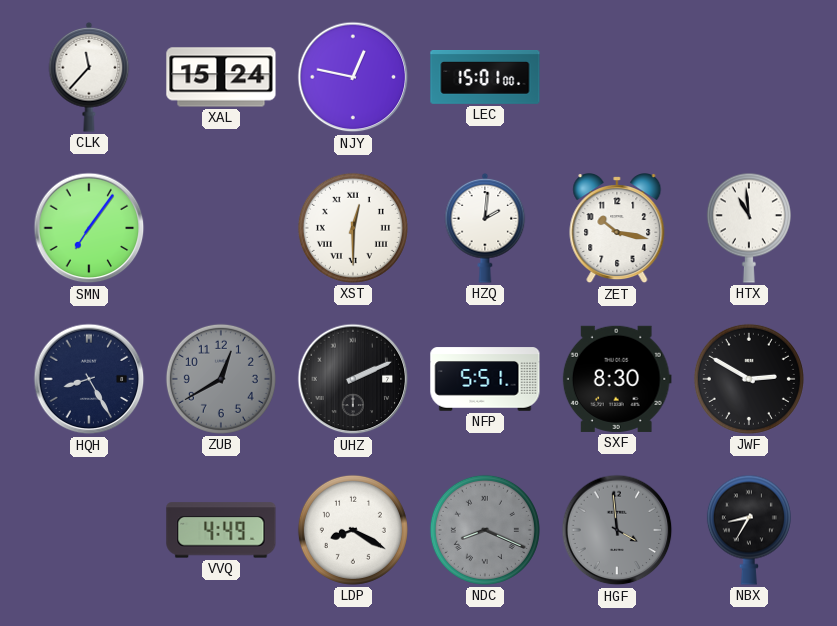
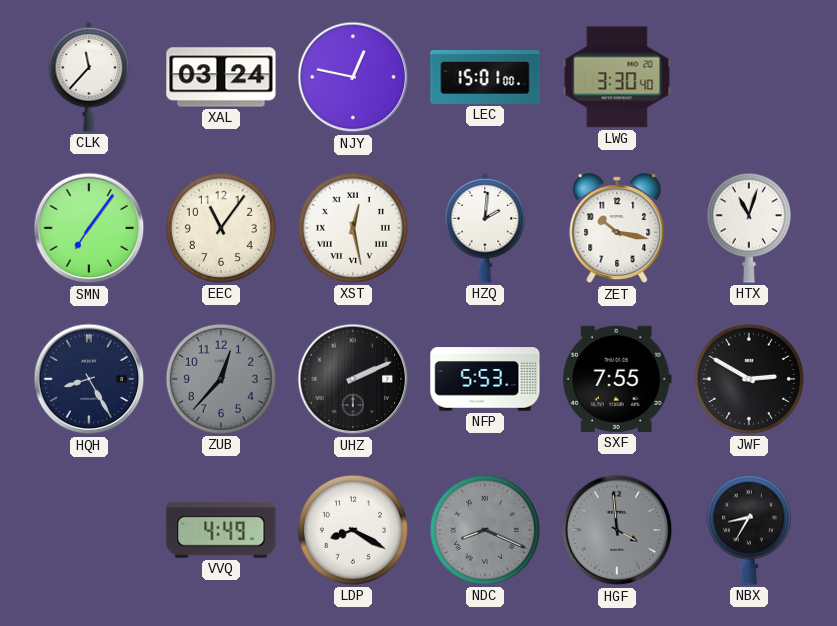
XAL: 15:24 -> 03:24
LWG: none -> 3:30
EEC: none -> 11:06
XST: 12:30 -> 12:28
HTX: 10:59 -> 11:03
ZUB: 12:40 -> 12:37
NFP: 5:51 -> 5:53
SXF: 8:30 -> 7:55
